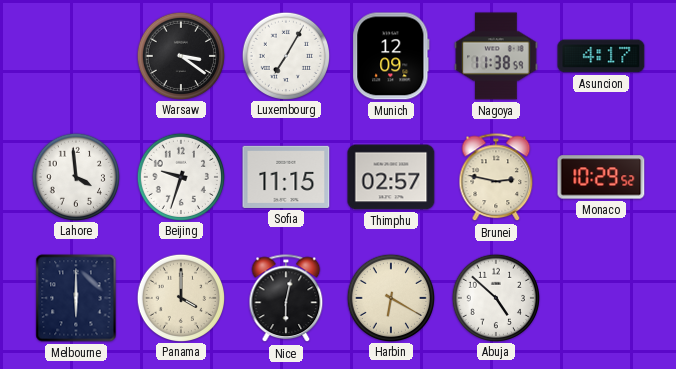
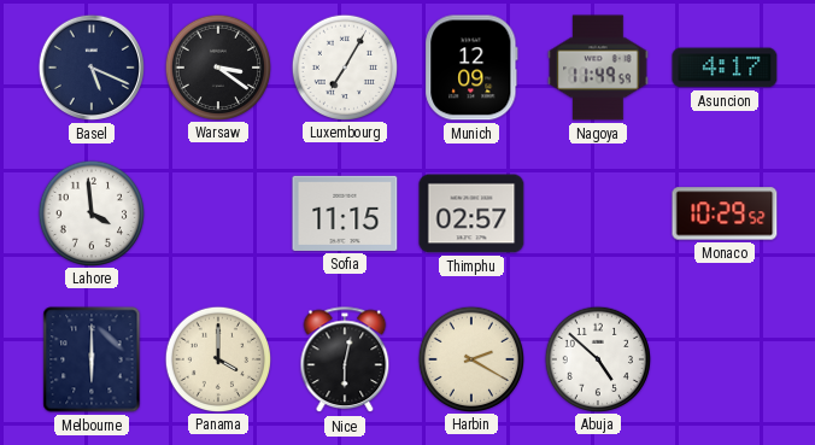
Basel: none -> 5:19
Nagoya: 11:38 -> 11:49
Beijing: 9:33 -> none
Brunei: 2:47 -> none
Harbin: 6:20 -> 2:20
